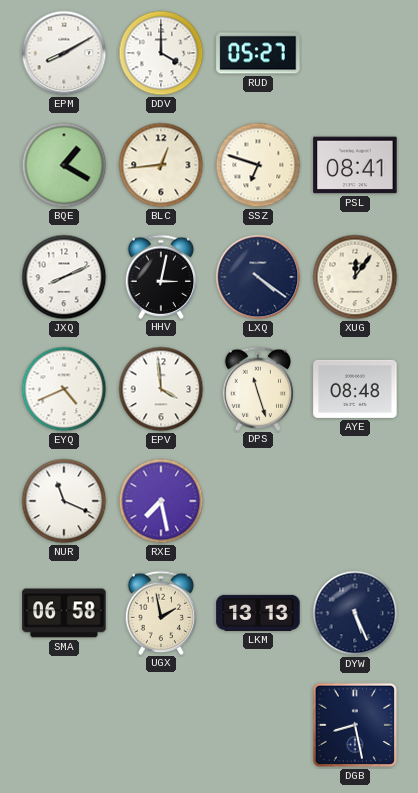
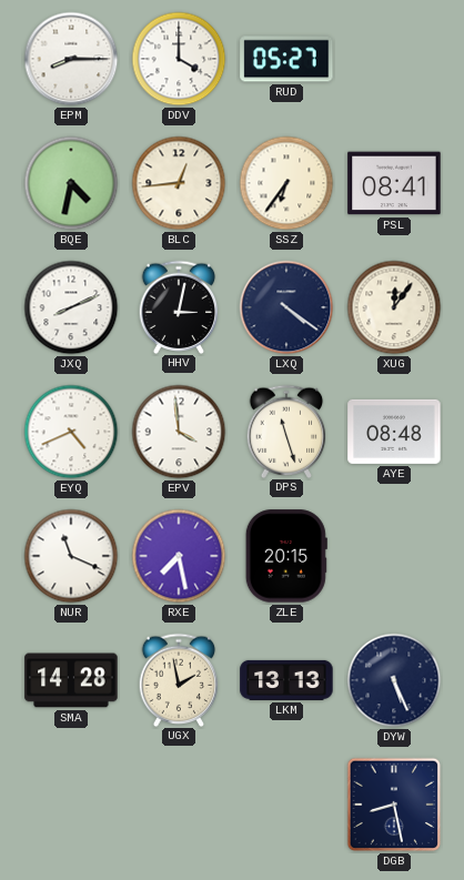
EPM: 8:10 -> 8:15
BQE: 1:20 -> 4:32
SSZ: 6:48 -> 6:36
ZLE: none -> 20:15
SMA: 06:58 -> 14:28
